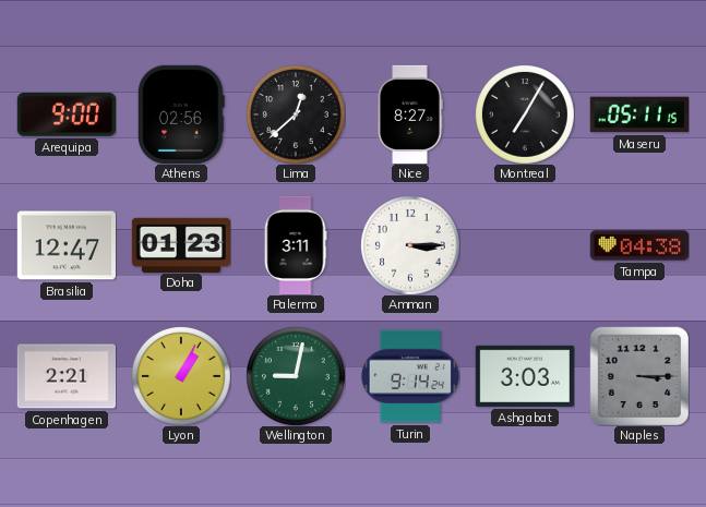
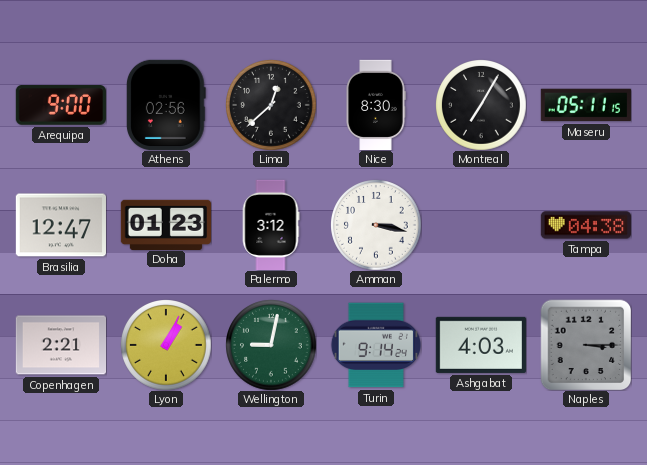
Nice: 8:27 -> 8:30
Palermo: 3:11 -> 3:12
Amman: 3:15 -> 3:17
Ashgabat: 3:03 -> 4:03
